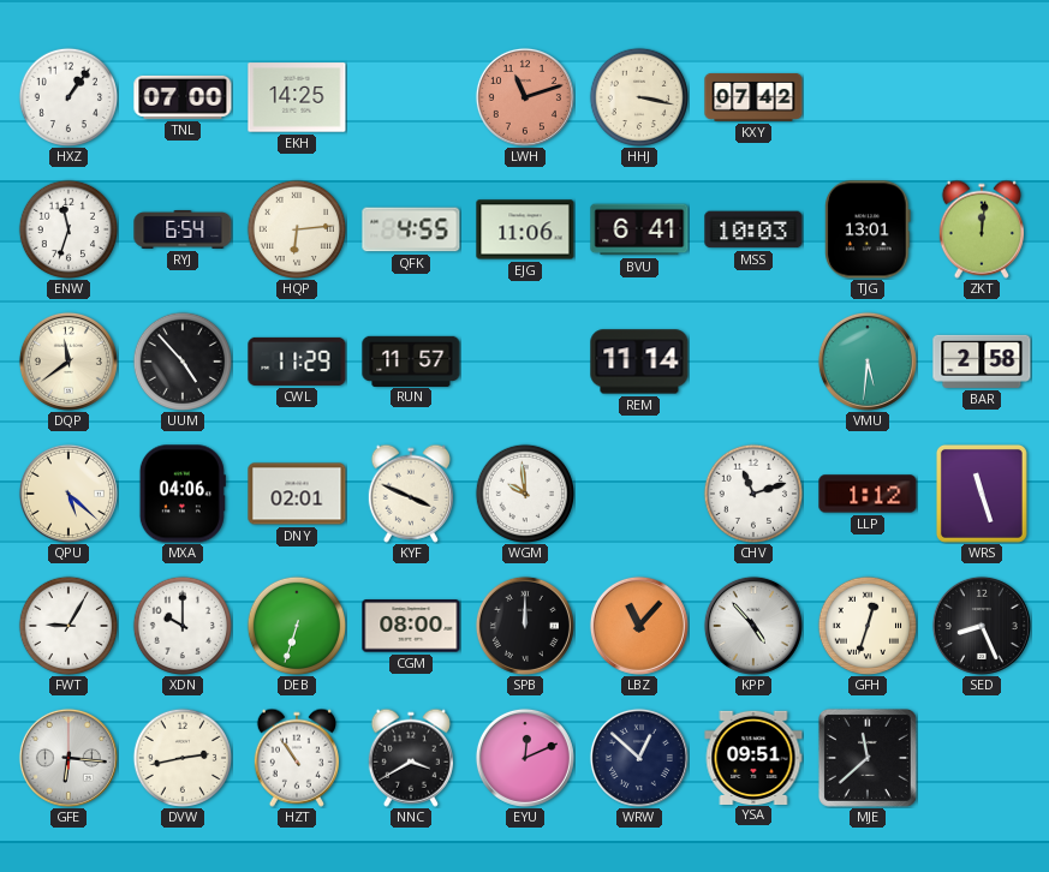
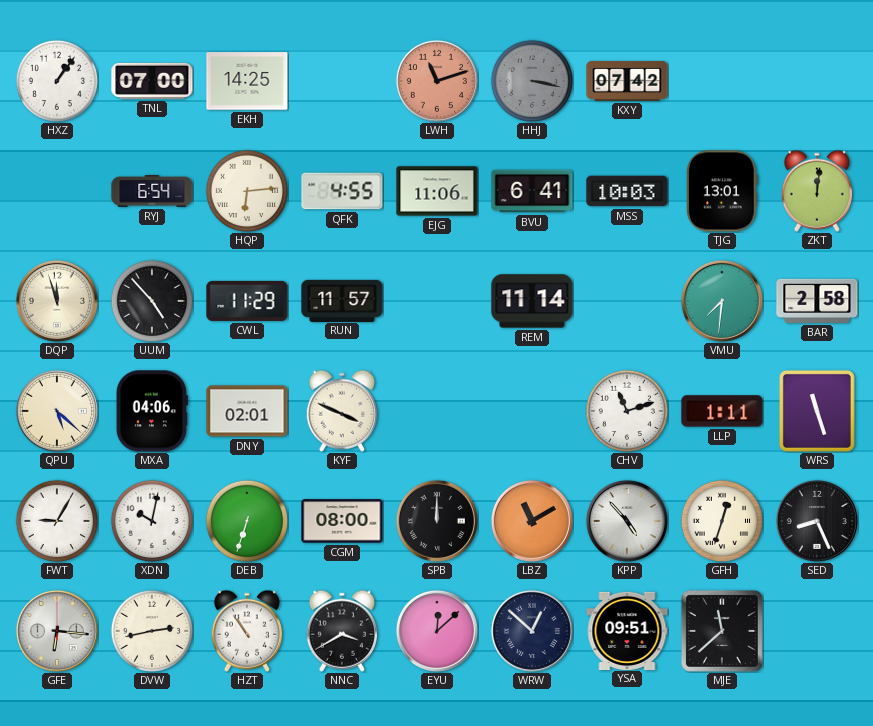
HHJ dial: cream -> grey
ENW: 11:33 -> none
DQP: 11:39 -> 11:57
VMU: 5:31 -> 7:31
WGM: 9:59 -> none
LLP: 1:12 -> 1:11
XDN: 10:00 -> 10:02
LBZ: 11:07 -> 11:10
EYU: 12:11 -> 12:08
